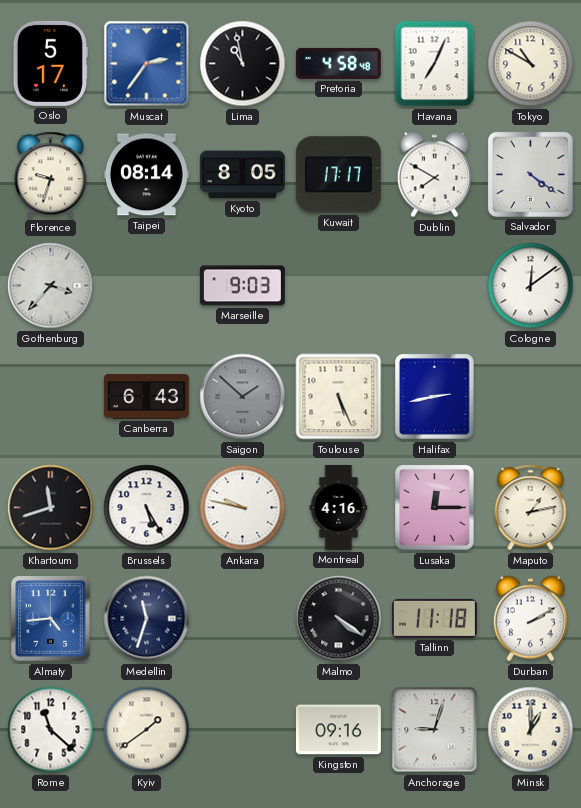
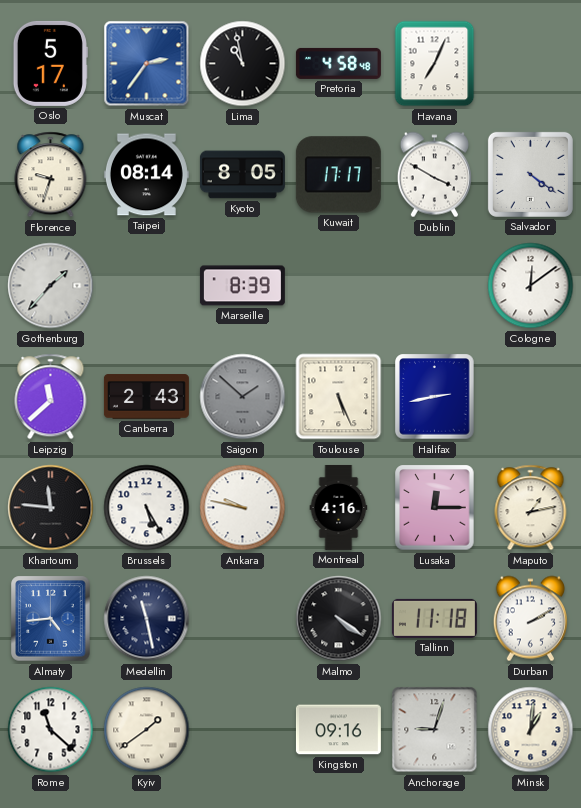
Tokyo: 10:50 -> none
Dublin: 7:50 -> 3:50
Gothenburg: 3:37 -> 1:37
Marseille: 9:03 -> 8:39
Leipzig: none -> 11:38
Canberra: 6:43 -> 2:43
Khartoum: 11:42 -> 11:46
Medellin: 11:33 -> 11:28
Minsk: 1:00 -> 1:01
